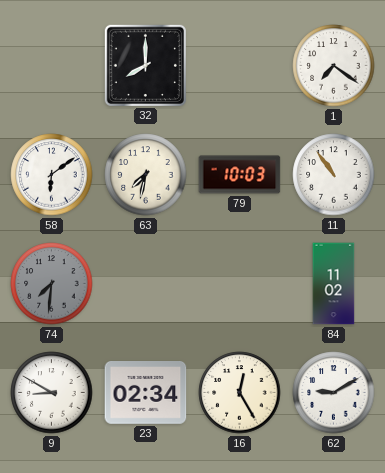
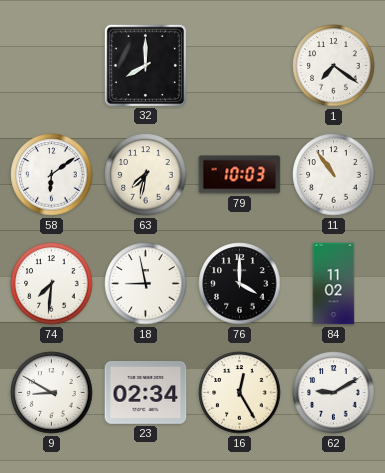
74 dial: grey -> white
18: none -> 8:58
76: none -> 4:00
